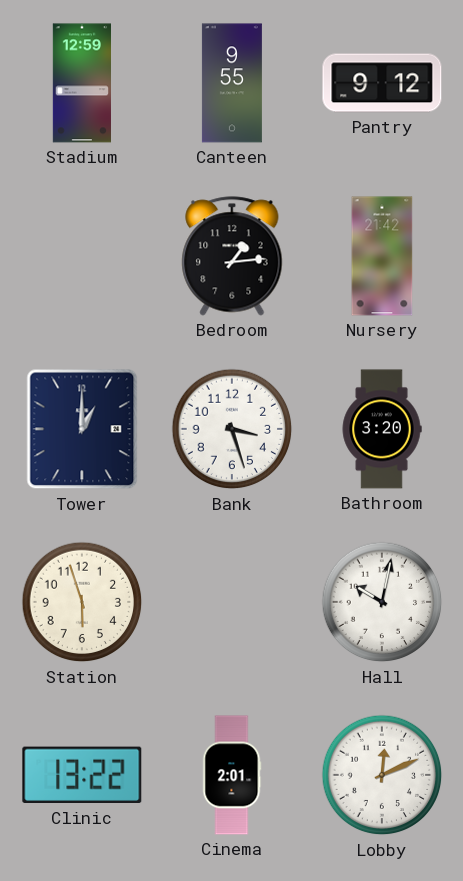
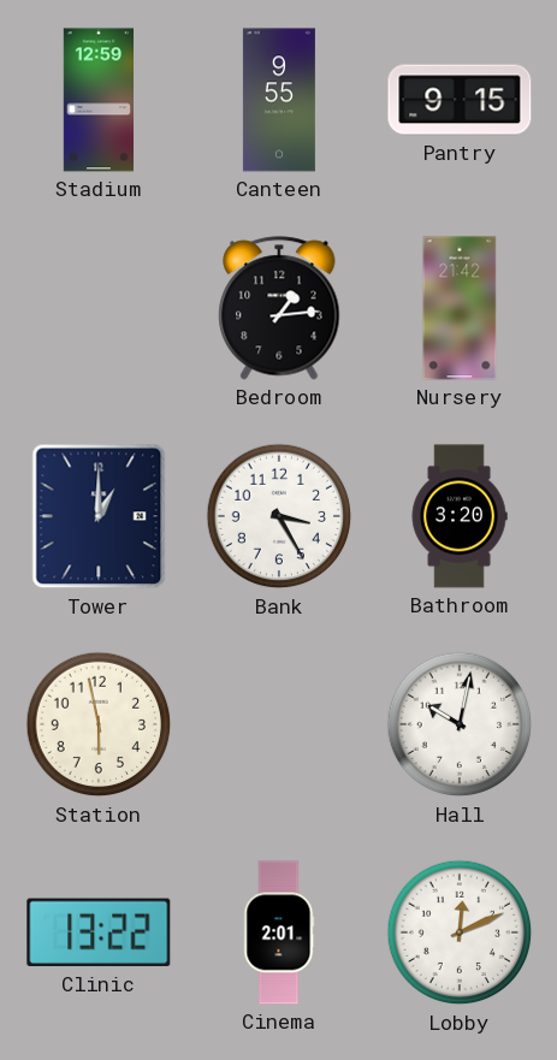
Pantry: 9:12 -> 9:15
Bank: 3:27 -> 3:25
Station: 5:57 -> 5:58
